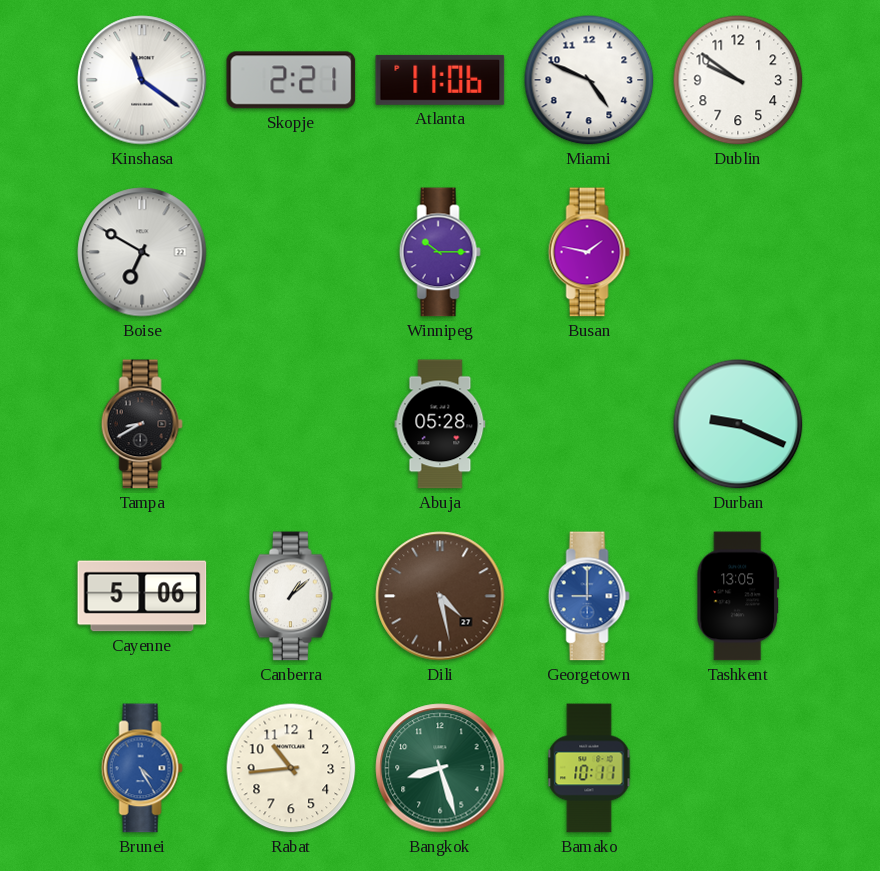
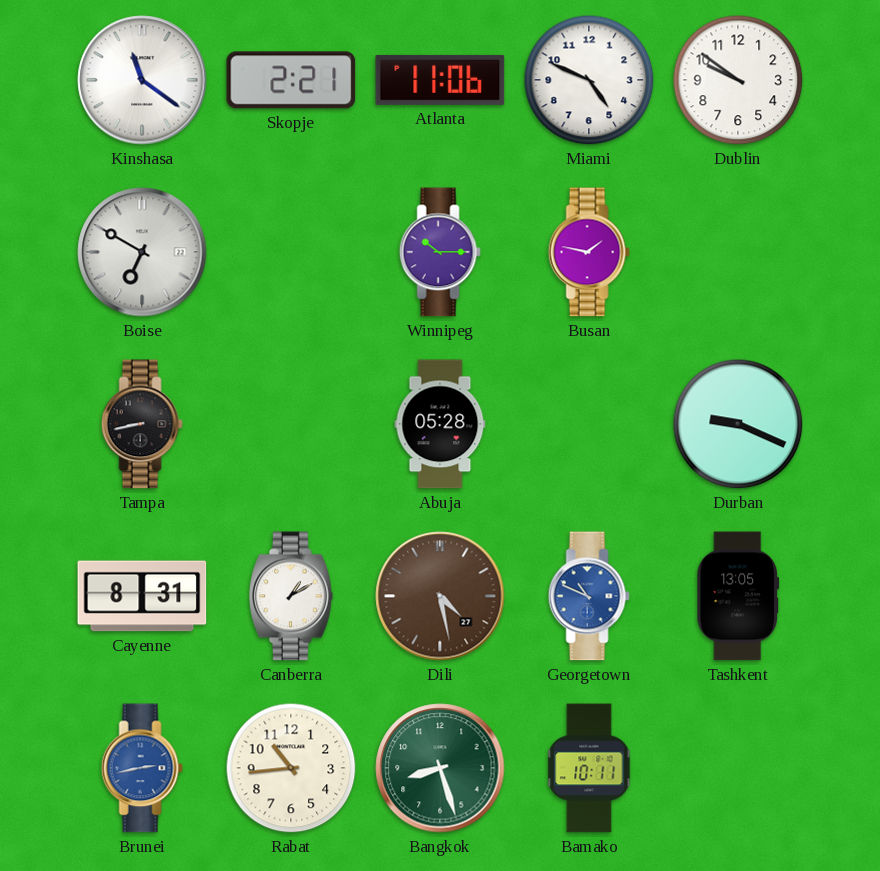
Tampa: 8:40 -> 8:43
Cayenne: 5:06 -> 8:31
Canberra: 1:08 -> 1:10
Georgetown: 9:00 -> 10:49
Brunei: 4:25 -> 2:43
